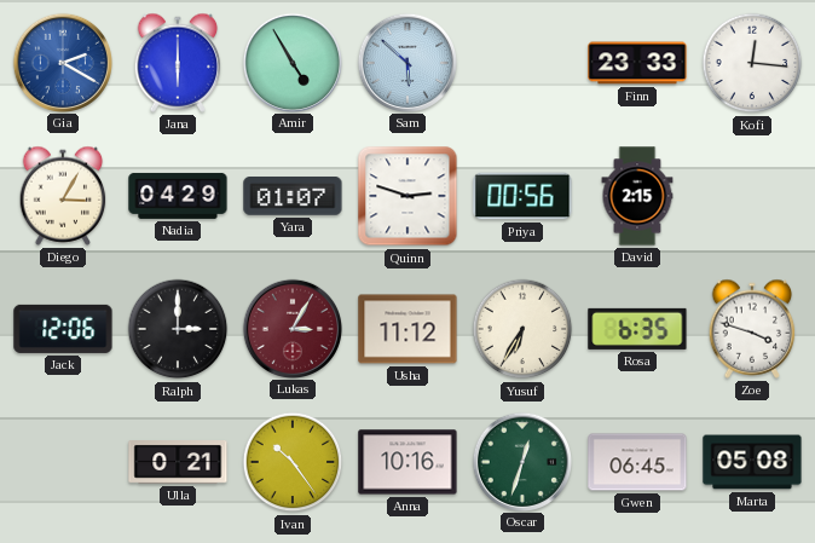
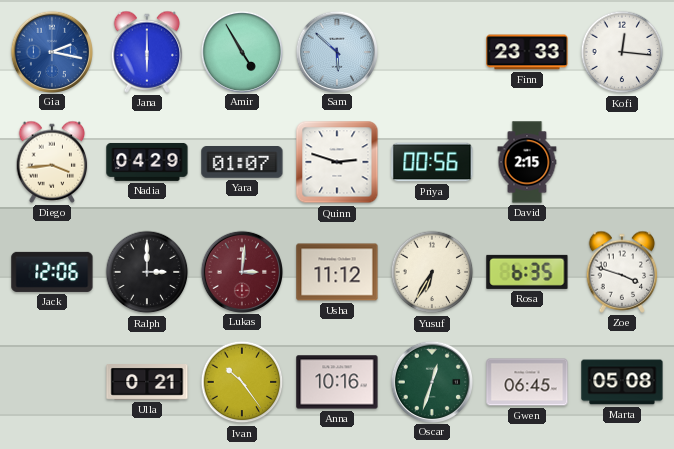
Gia: 2:20 -> 2:17
Diego: 3:05 -> 3:44
Lukas: 3:05 -> 3:01
